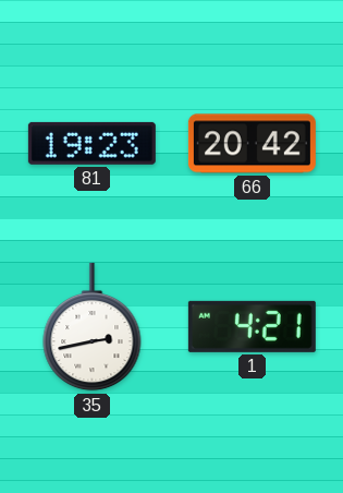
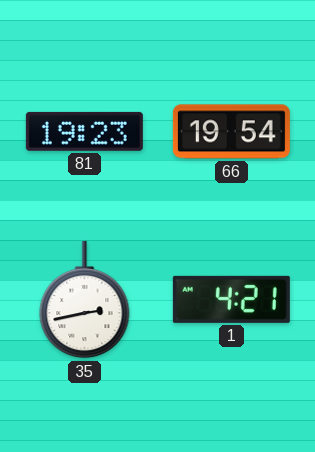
66: 20:42 -> 19:54
